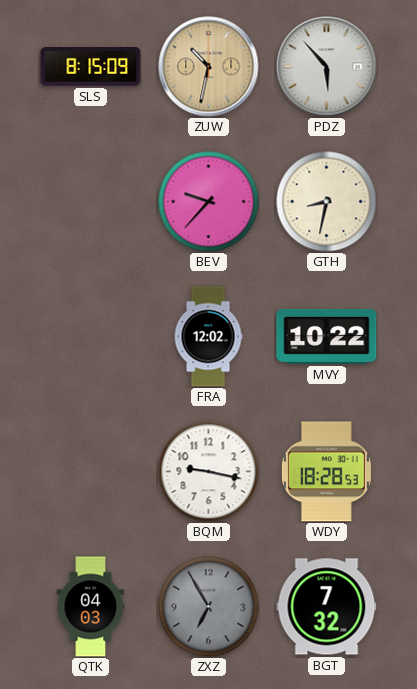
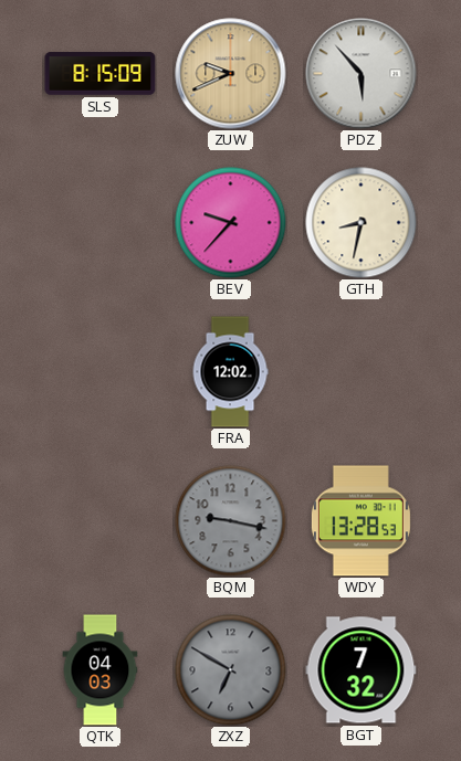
ZUW: 10:32 -> 9:41
MVY: 10:22 -> none
BQM dial: white -> grey
WDY: 18:28 -> 13:28
ZXZ: 6:55 -> 6:50
